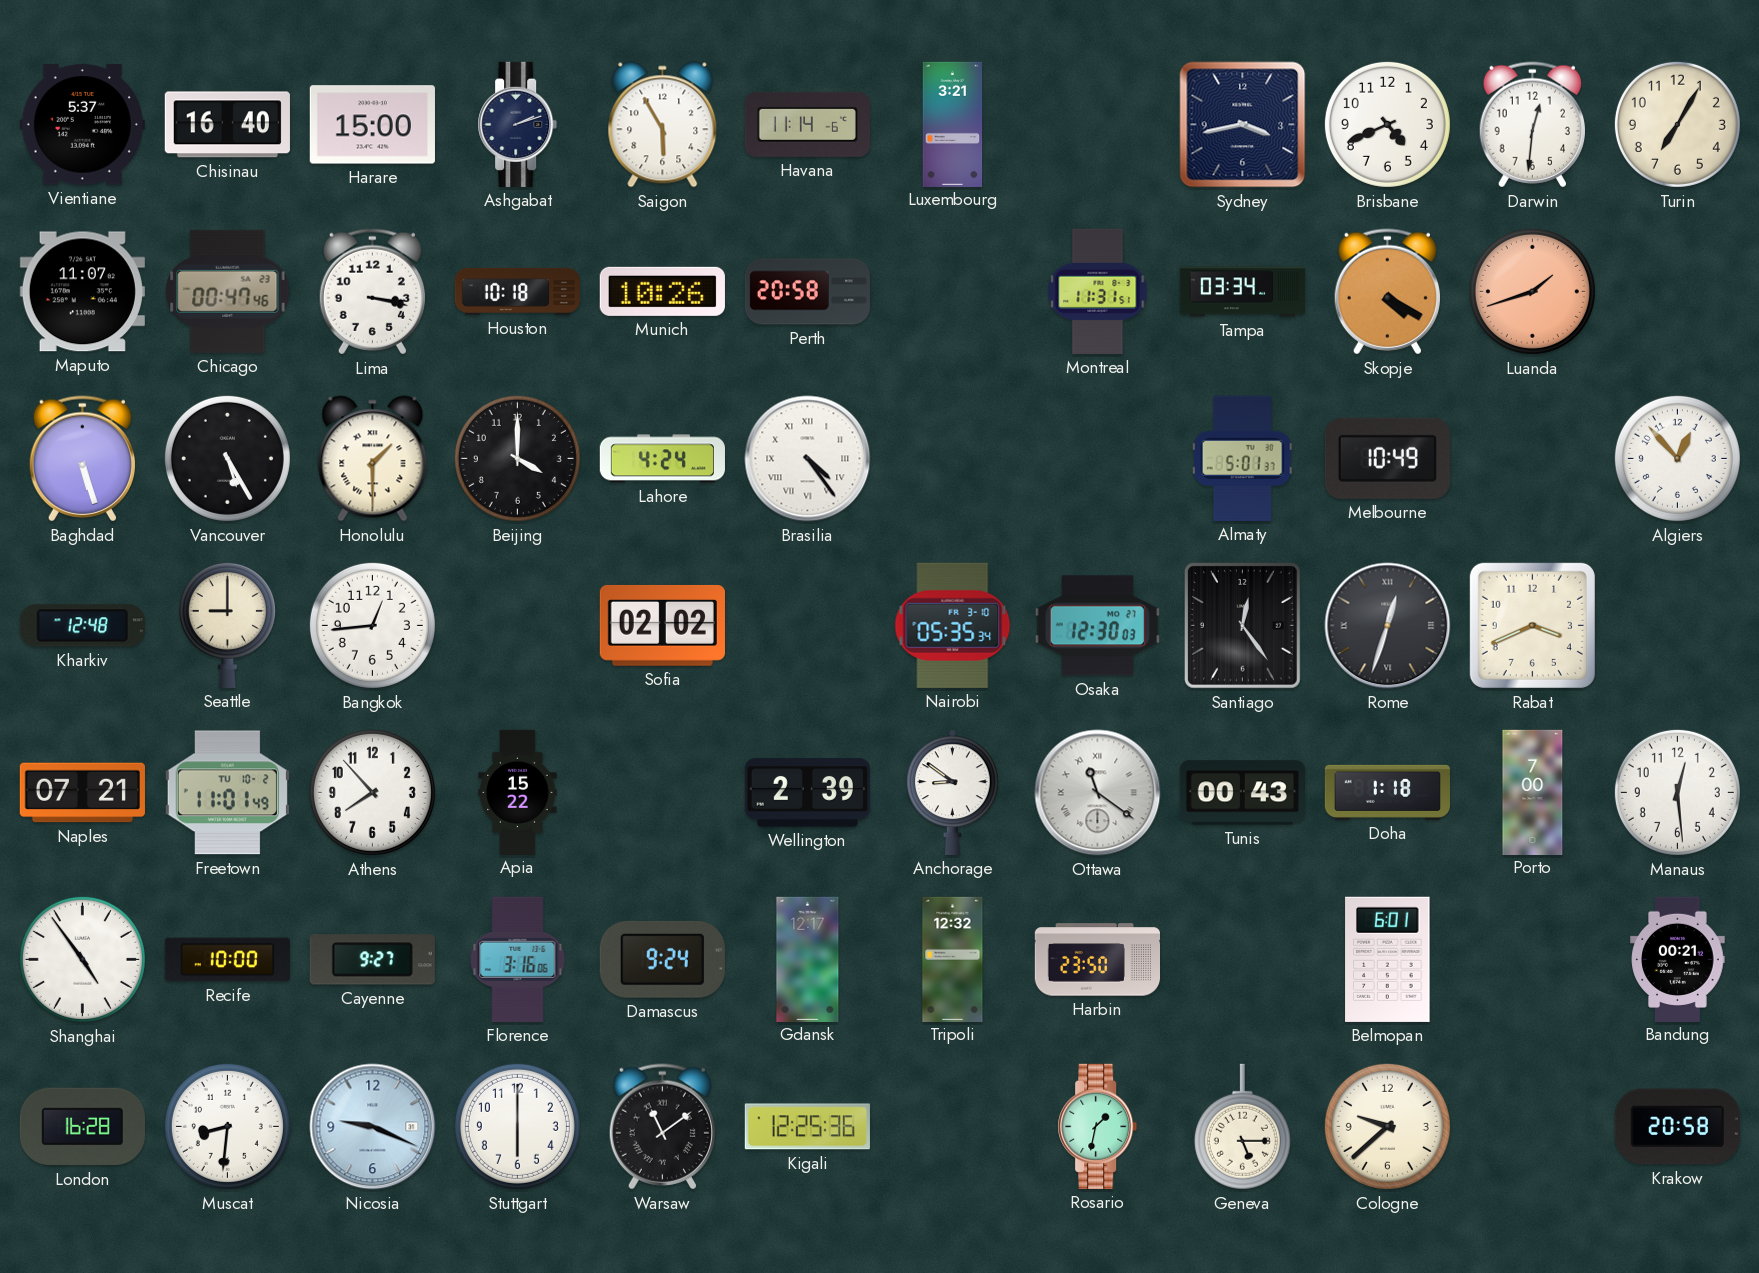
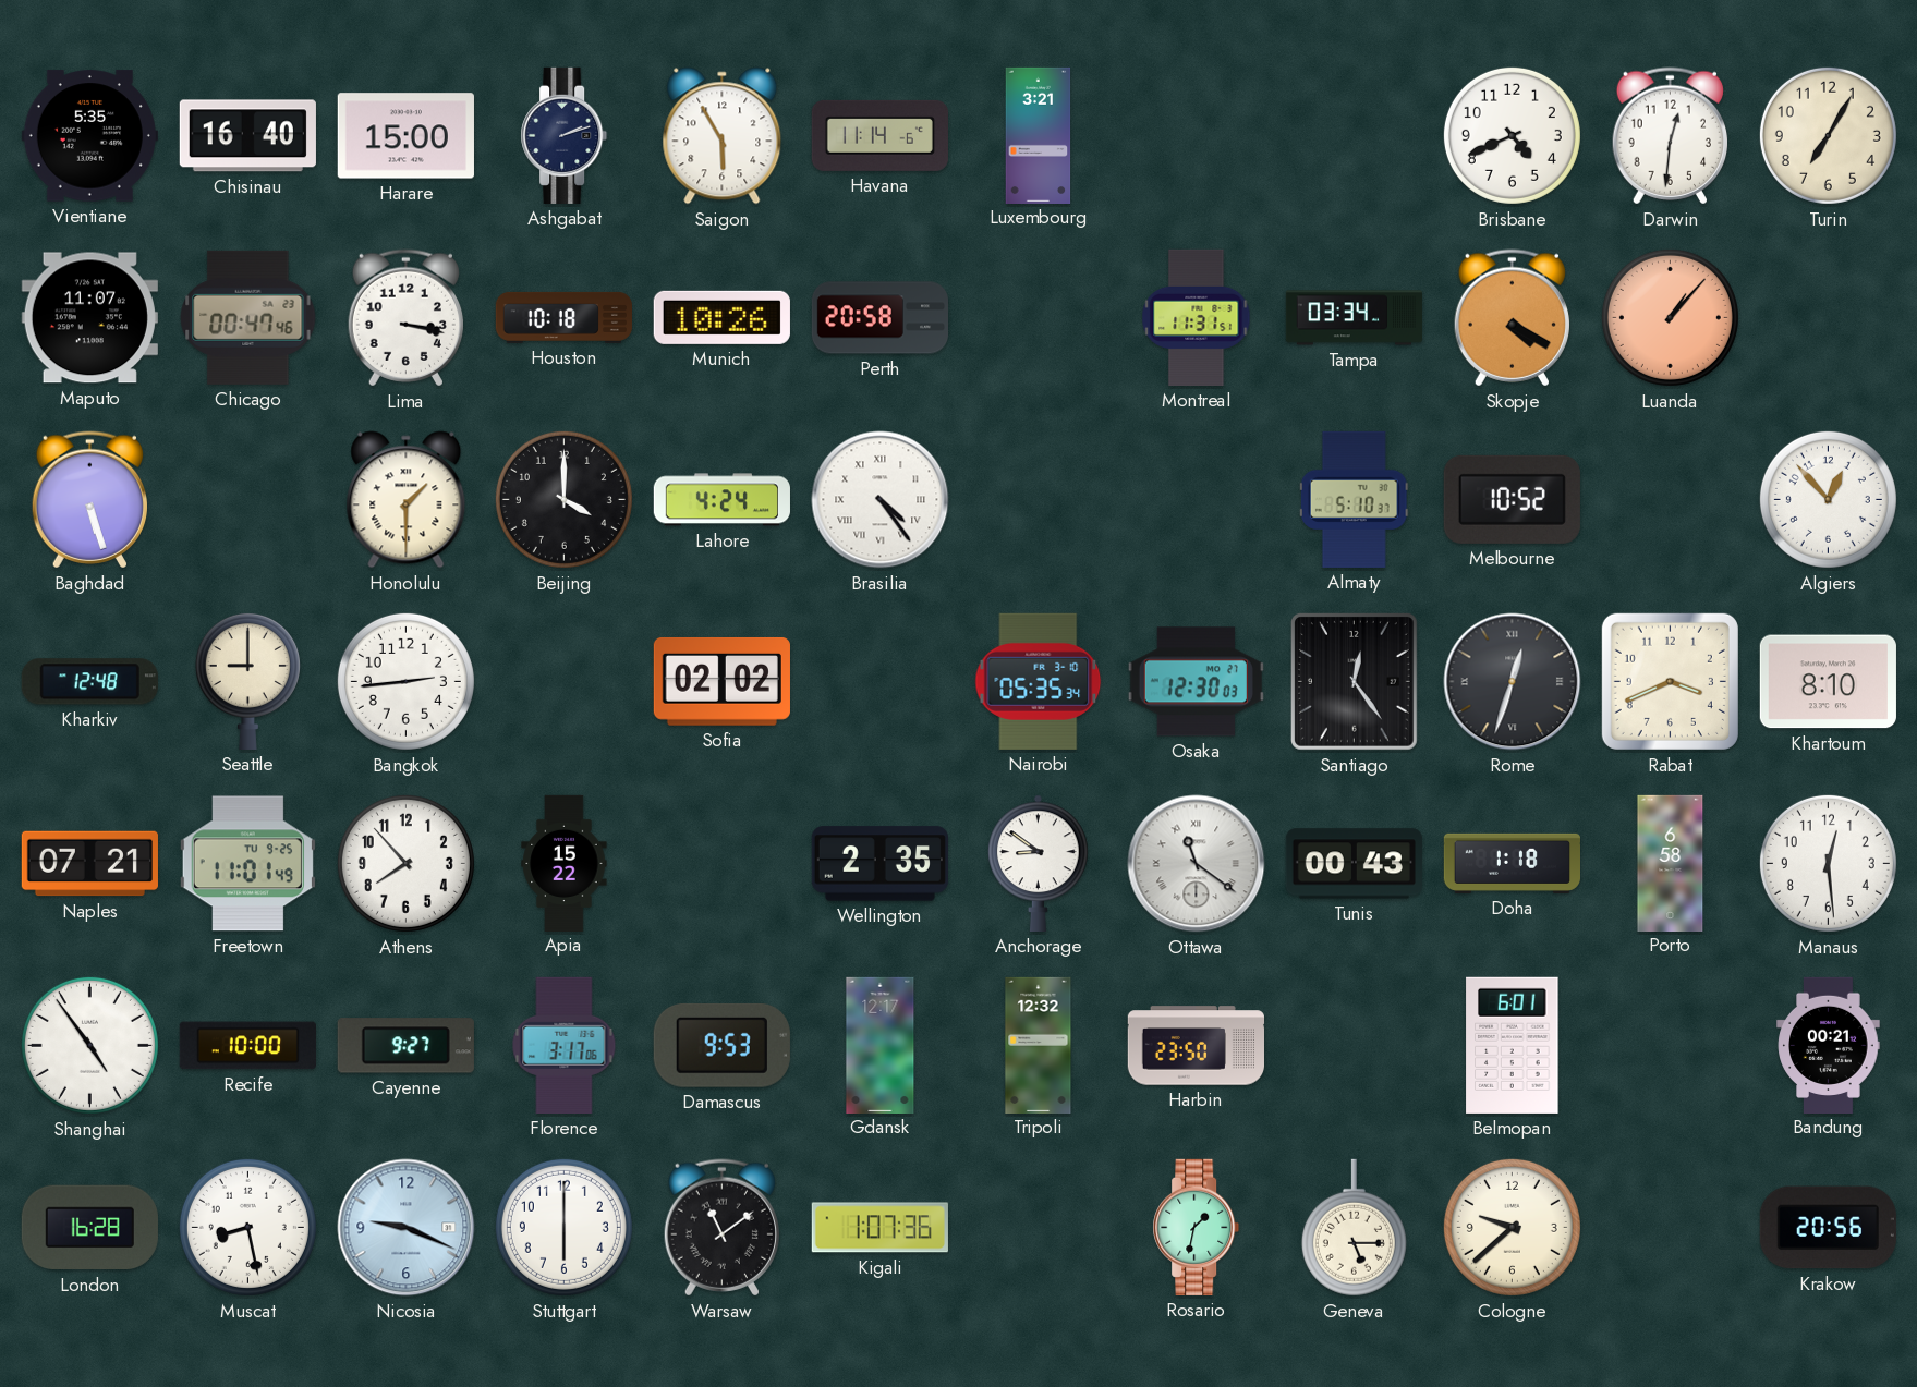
Vientiane: 5:37 -> 5:35
Sydney: 3:43 -> none
Luanda: 1:42 -> 1:07
Vancouver: 5:25 -> none
Almaty: 5:01 -> 5:10
Melbourne: 10:49 -> 10:52
Bangkok: 12:44 -> 2:44
Khartoum: none -> 8:10
Freetown date: TU 10-2 -> TU 9-25
Wellington: 2:39 -> 2:35
Porto: 7:00 -> 6:58
Florence: 3:16 -> 3:17
Damascus: 9:24 -> 9:53
Muscat: 8:31 -> 8:28
Kigali: 12:25 -> 1:07
Krakow: 20:58 -> 20:56
